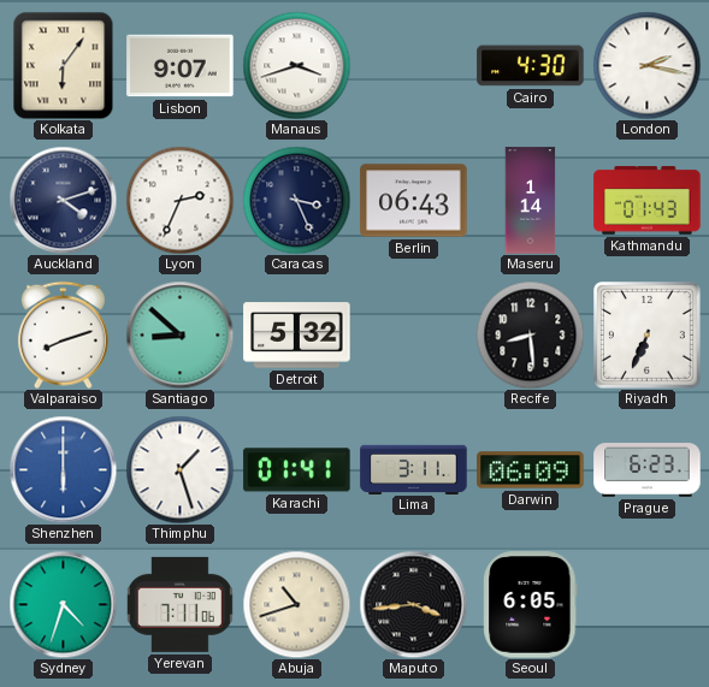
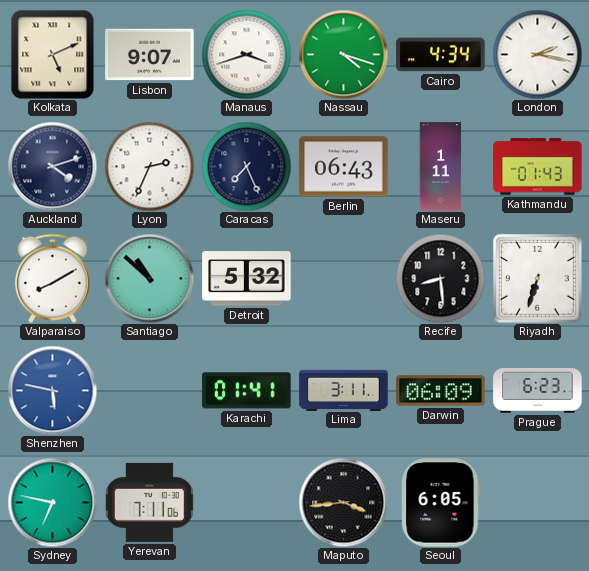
Kolkata: 6:06 -> 5:11
Nassau: none -> 4:18
Cairo: 4:30 -> 4:34
Caracas: 3:26 -> 7:26
Maseru: 1:14 -> 1:11
Valparaiso: 8:12 -> 8:10
Santiago: 8:52 -> 10:52
Riyadh: 6:34 -> 6:33
Shenzhen: 6:00 -> 5:47
Thimphu: 1:27 -> none
Sydney: 4:33 -> 6:47
Abuja: 10:42 -> none
